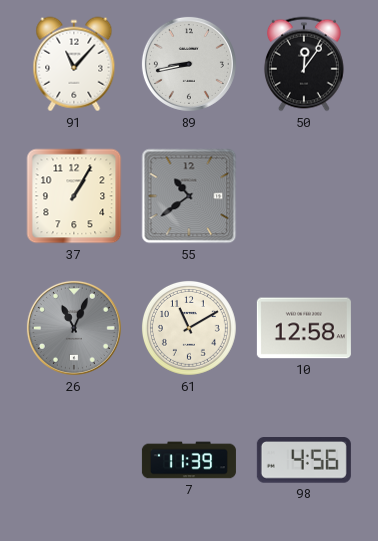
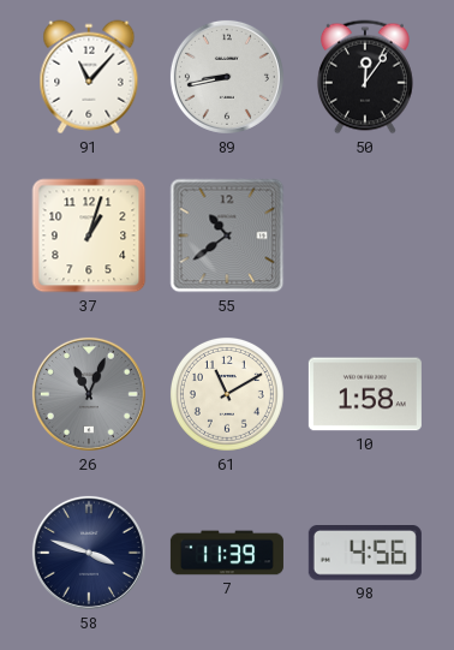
37: 1:05 -> 1:03
10: 12:58 -> 1:58
58: none -> 3:48
